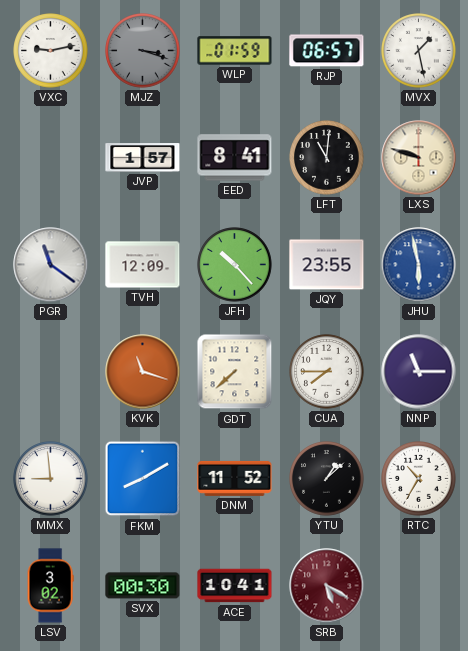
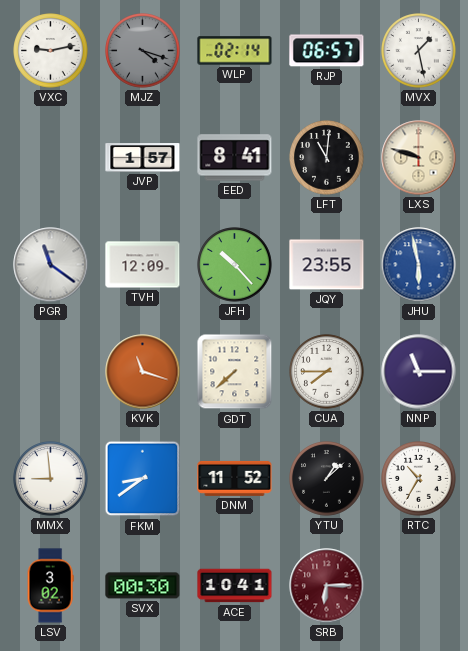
MJZ: 3:18 -> 4:18
WLP: 01:59 -> 02:14
FKM: 8:10 -> 8:39
SRB: 5:20 -> 6:15
